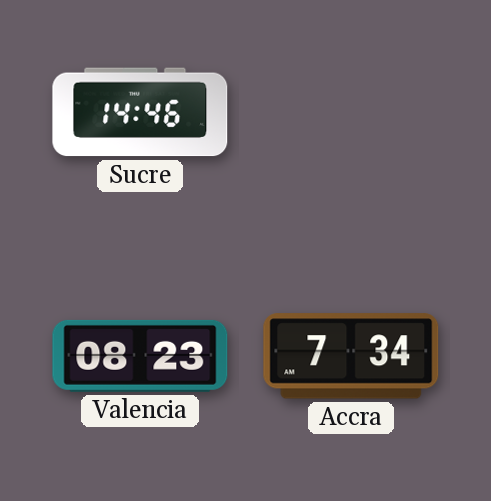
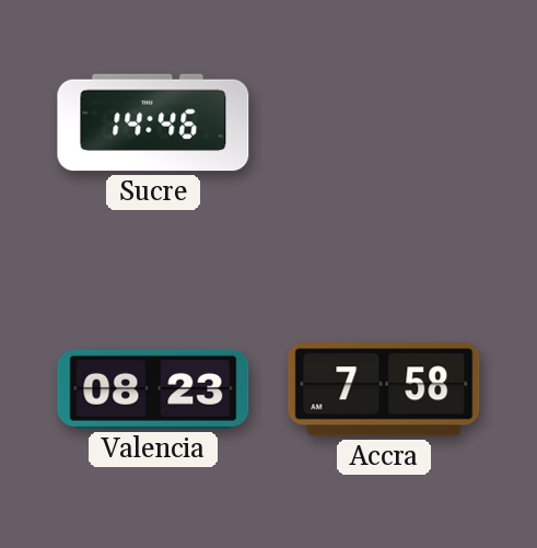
Accra: 7:34 -> 7:58
